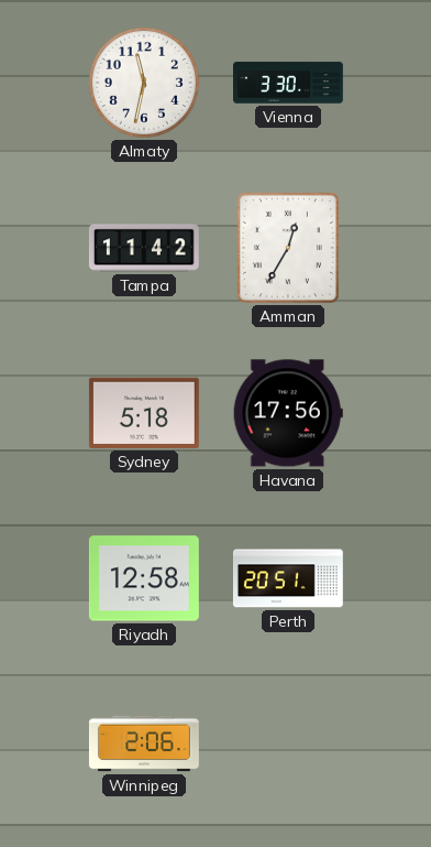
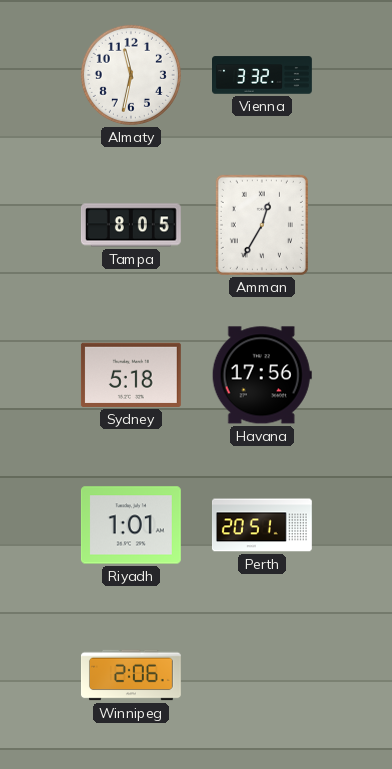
Vienna: 3:30 -> 3:32
Tampa: 11:42 -> 8:05
Riyadh: 12:58 -> 1:01
